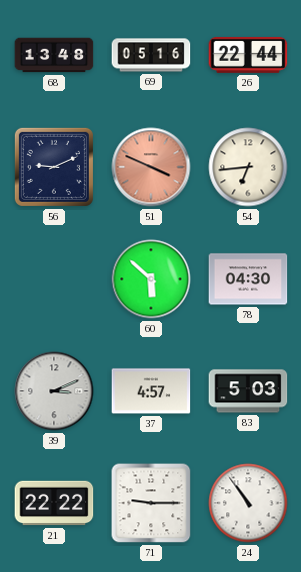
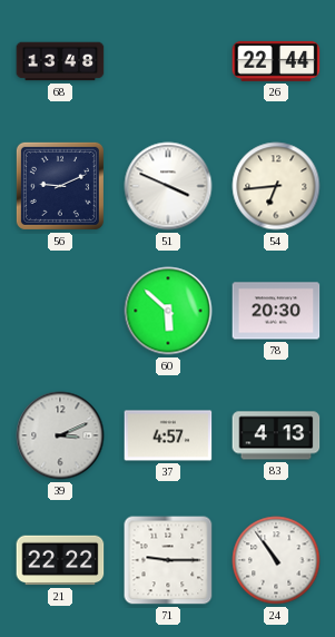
69: 05:16 -> none
51 dial: salmon -> white
78: 04:30 -> 20:30
83: 5:03 -> 4:13
